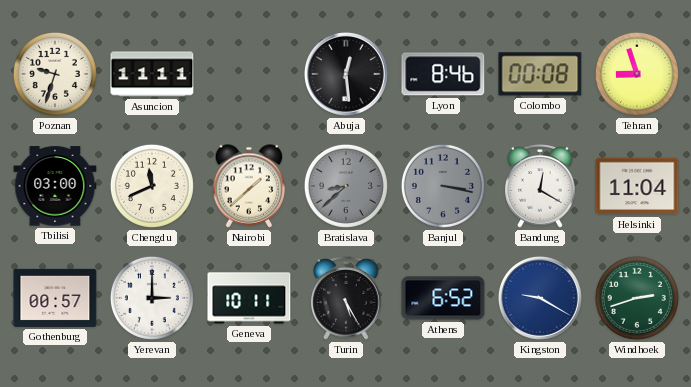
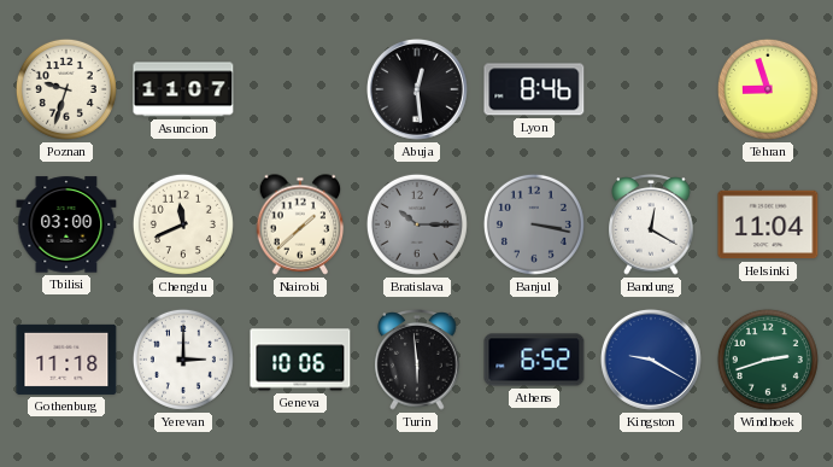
Asuncion: 11:11 -> 11:07
Colombo: 00:08 -> none
Bratislava: 8:38 -> 10:15
Gothenburg: 00:57 -> 11:18
Geneva: 10:11 -> 10:06
Turin: 5:25 -> 5:59
